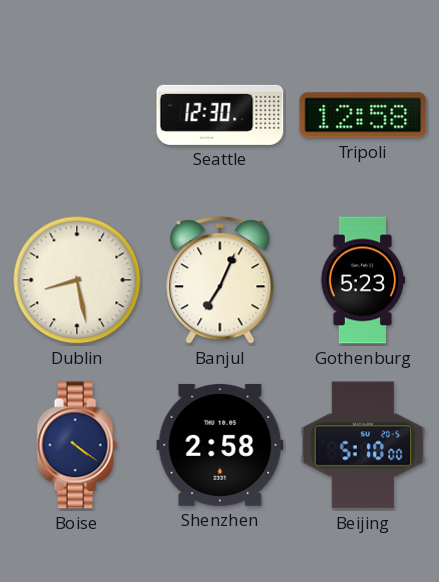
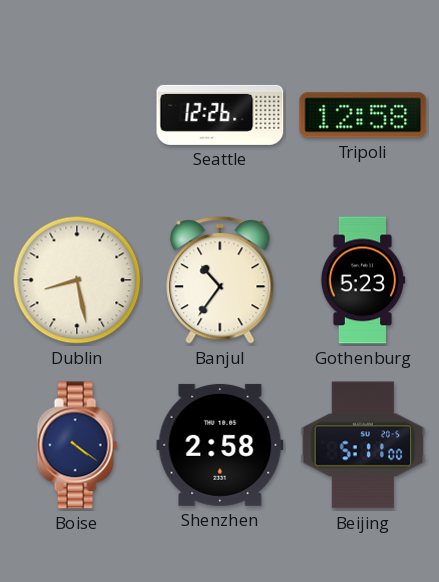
Seattle: 12:30 -> 12:26
Banjul: 7:04 -> 10:36
Beijing: 5:10 -> 5:11
